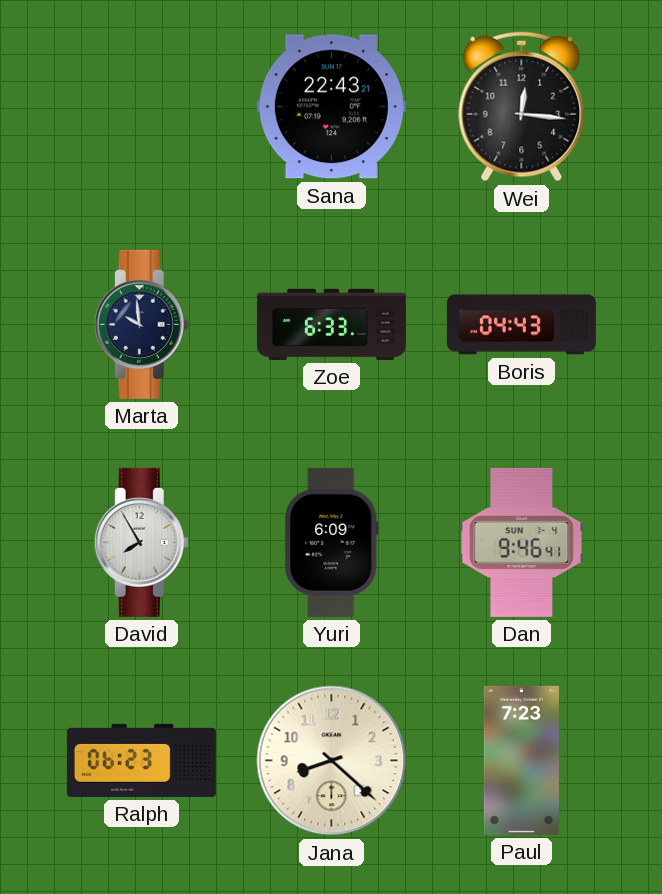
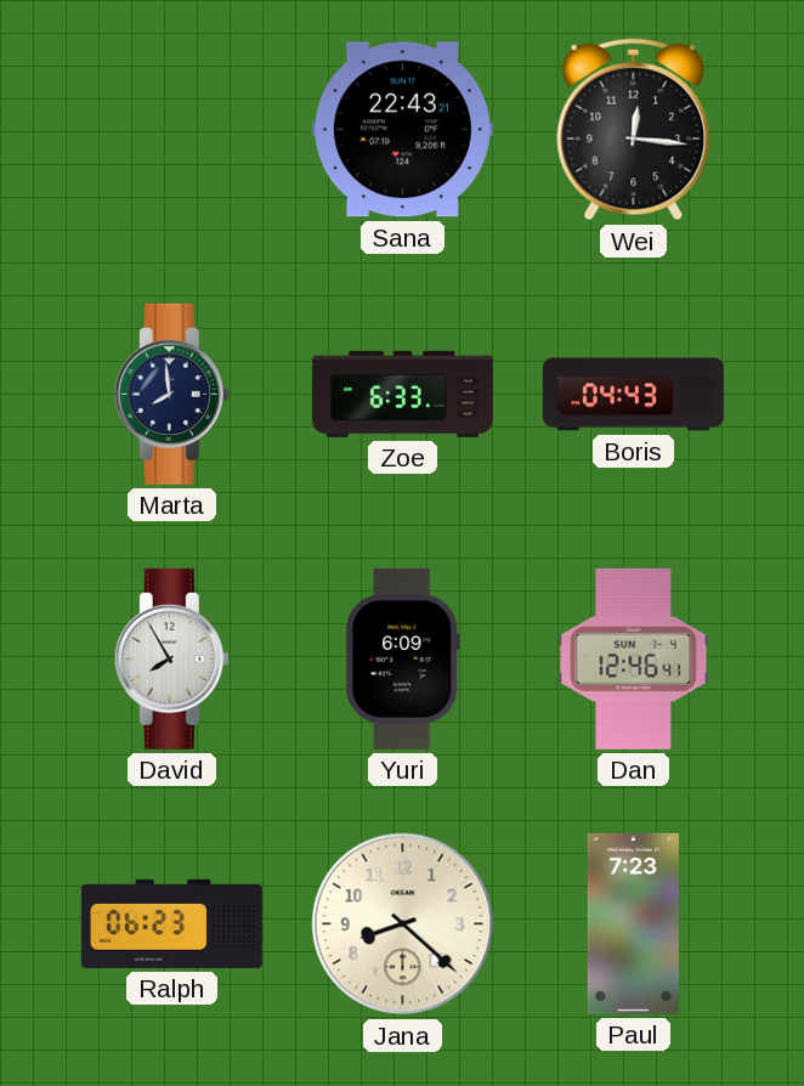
Marta: 9:59 -> 7:59
Dan: 9:46 -> 12:46
